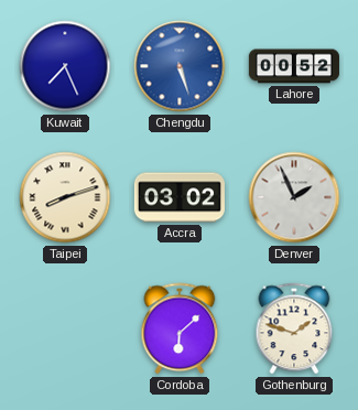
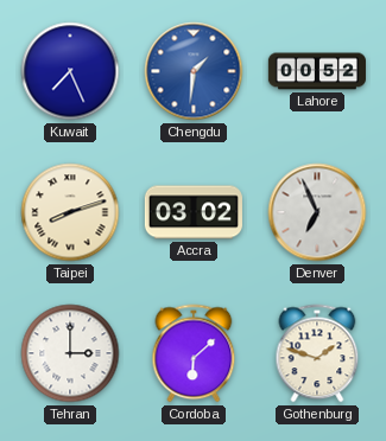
Chengdu: 5:27 -> 1:31
Denver: 1:56 -> 6:56
Tehran: none -> 3:00
